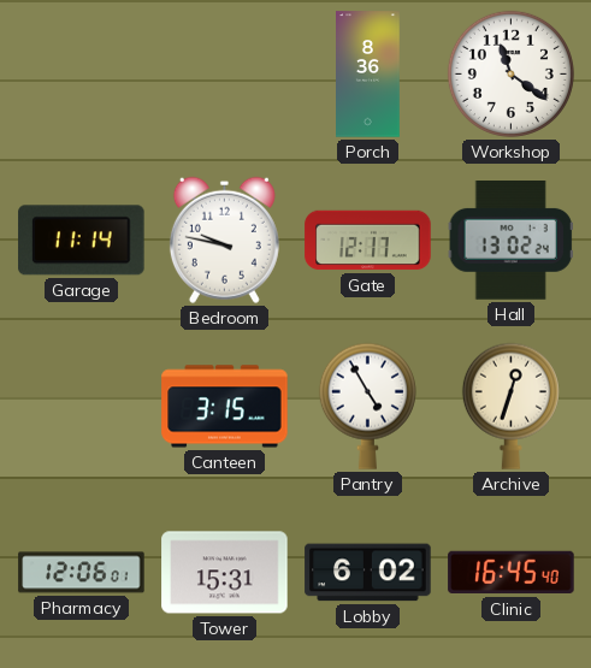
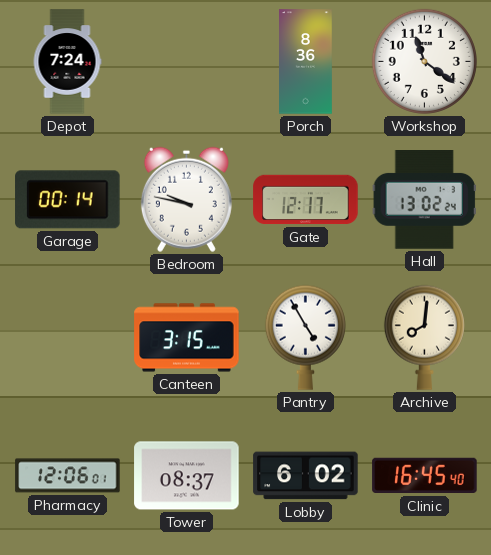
Depot: none -> 7:24
Garage: 11:14 -> 00:14
Archive: 12:33 -> 8:01
Tower: 15:31 -> 08:37
